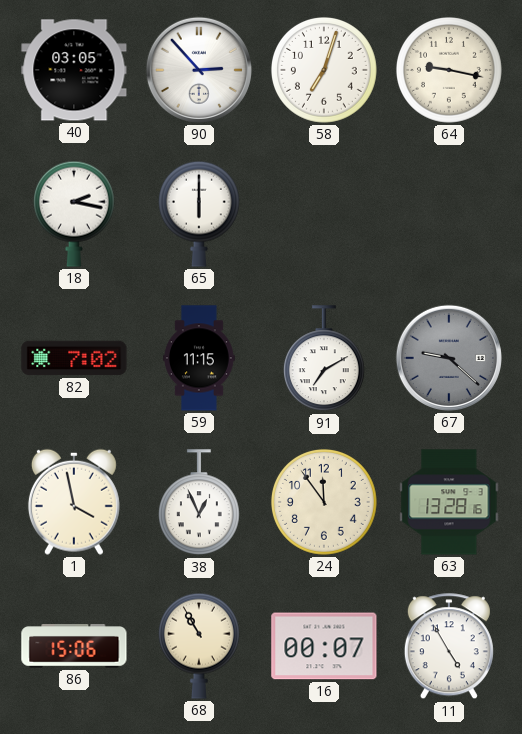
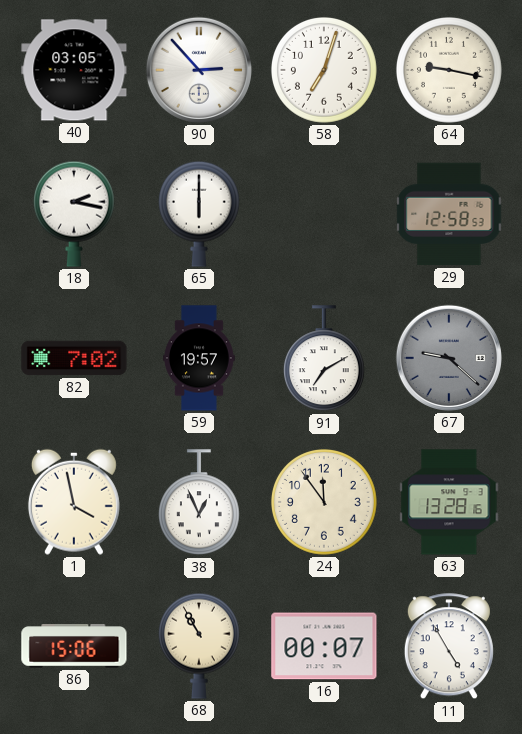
29: none -> 12:58
59: 11:15 -> 19:57
